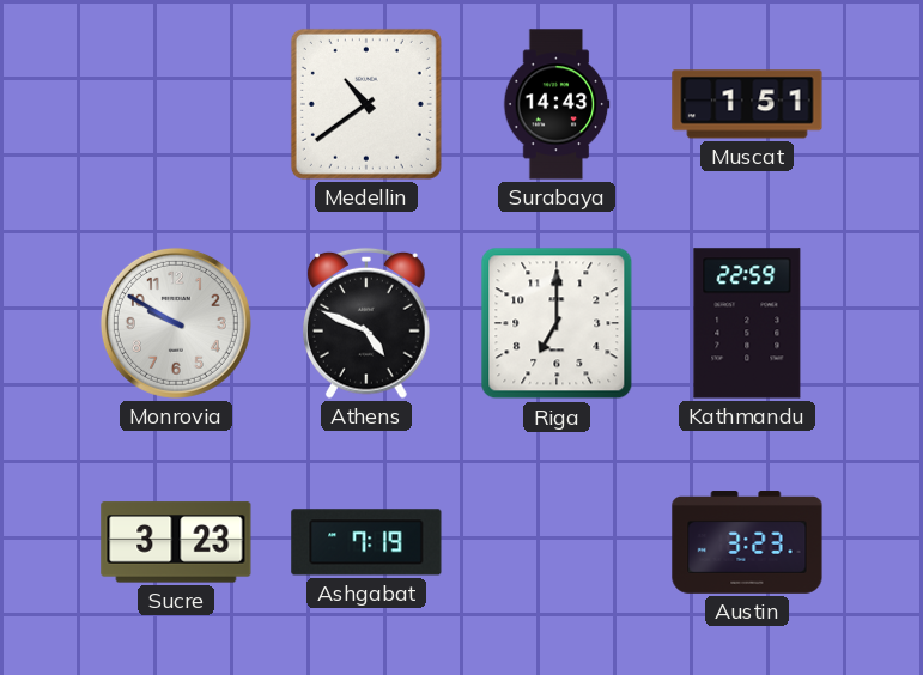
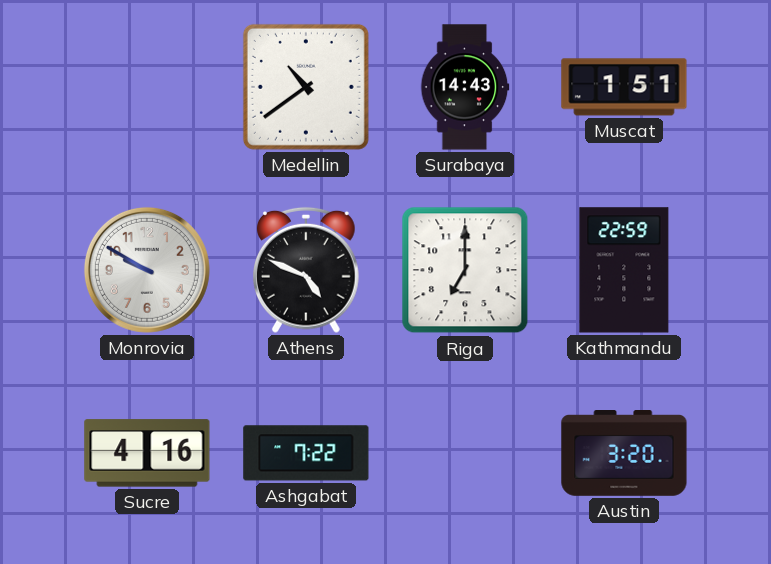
Sucre: 3:23 -> 4:16
Ashgabat: 7:19 -> 7:22
Austin: 3:23 -> 3:20
